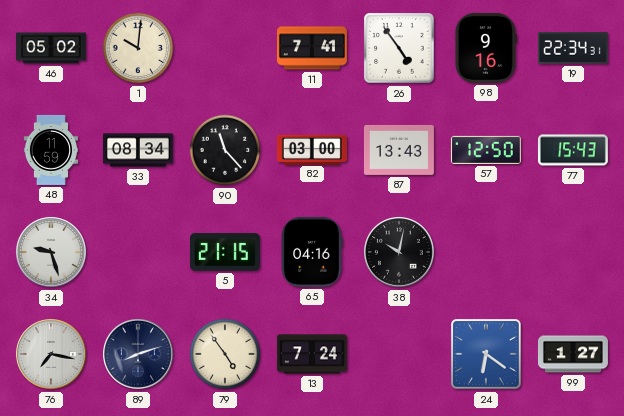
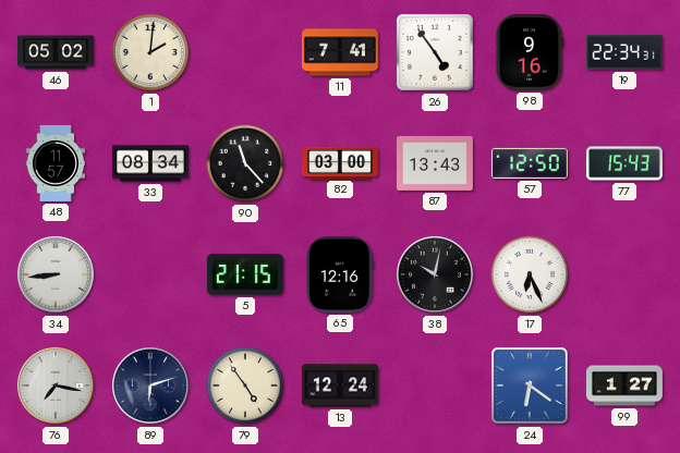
1: 10:01 -> 2:01
48: 11:59 -> 11:57
34: 9:27 -> 8:44
65: 04:16 -> 12:16
17: none -> 6:26
89: 8:12 -> 6:12
13: 7:24 -> 12:24
